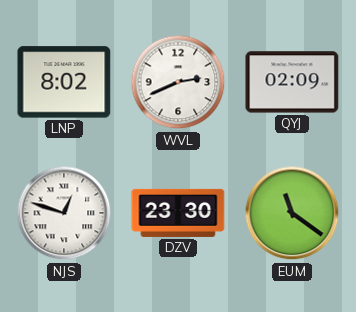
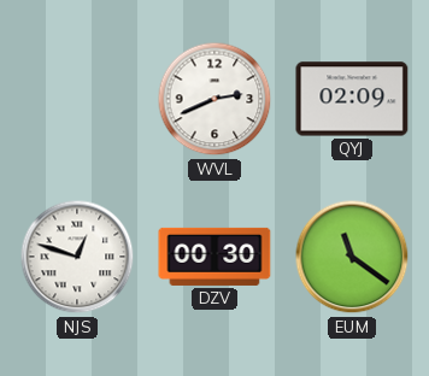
LNP: 8:02 -> none
DZV: 23:30 -> 00:30
